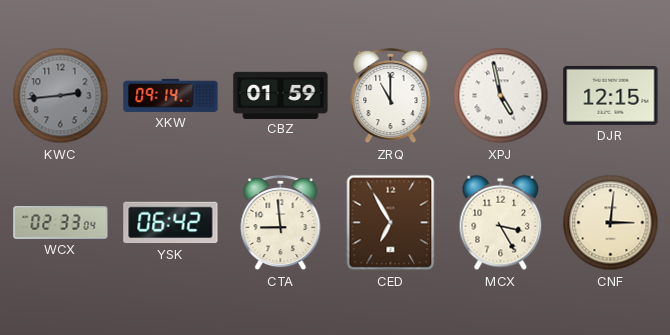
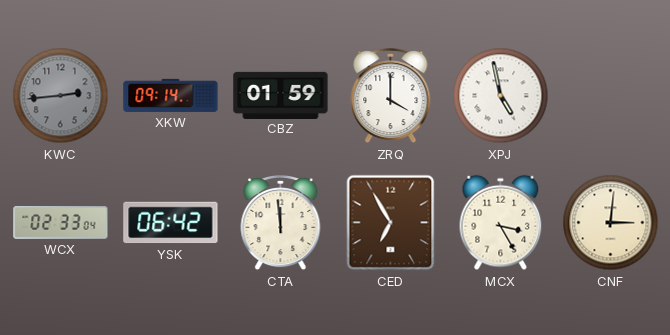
ZRQ: 11:00 -> 4:00
DJR: 12:15 -> none
CTA: 8:59 -> 11:59
